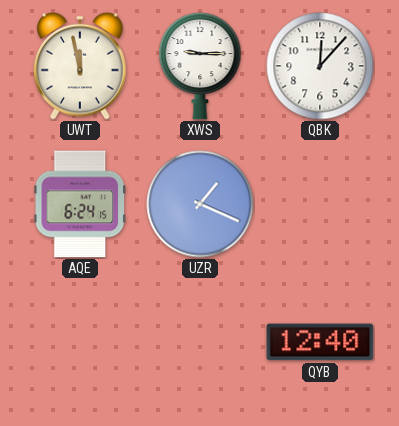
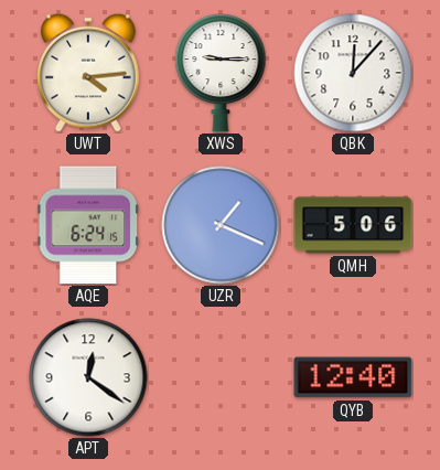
UWT: 11:58 -> 4:14
QMH: none -> 5:06
APT: none -> 12:21
